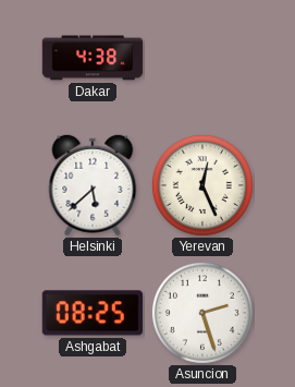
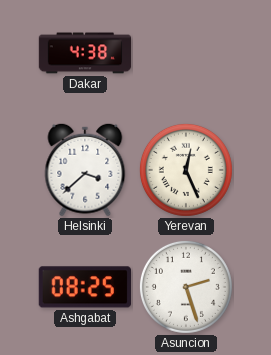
Helsinki: 5:38 -> 3:38
